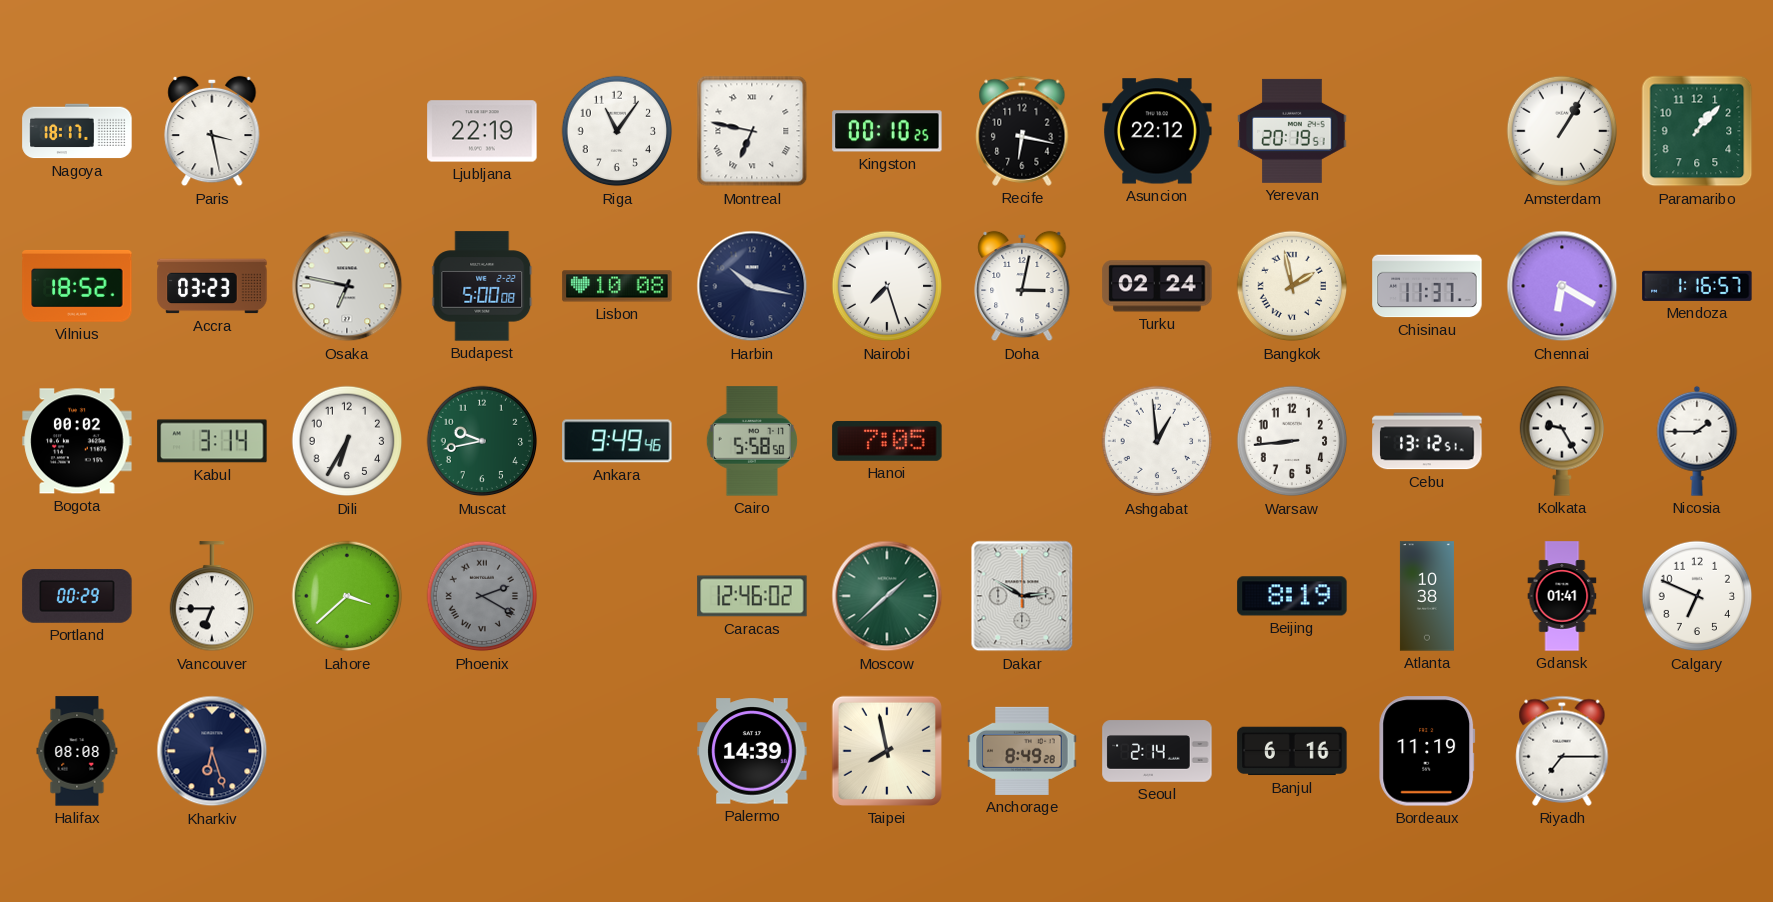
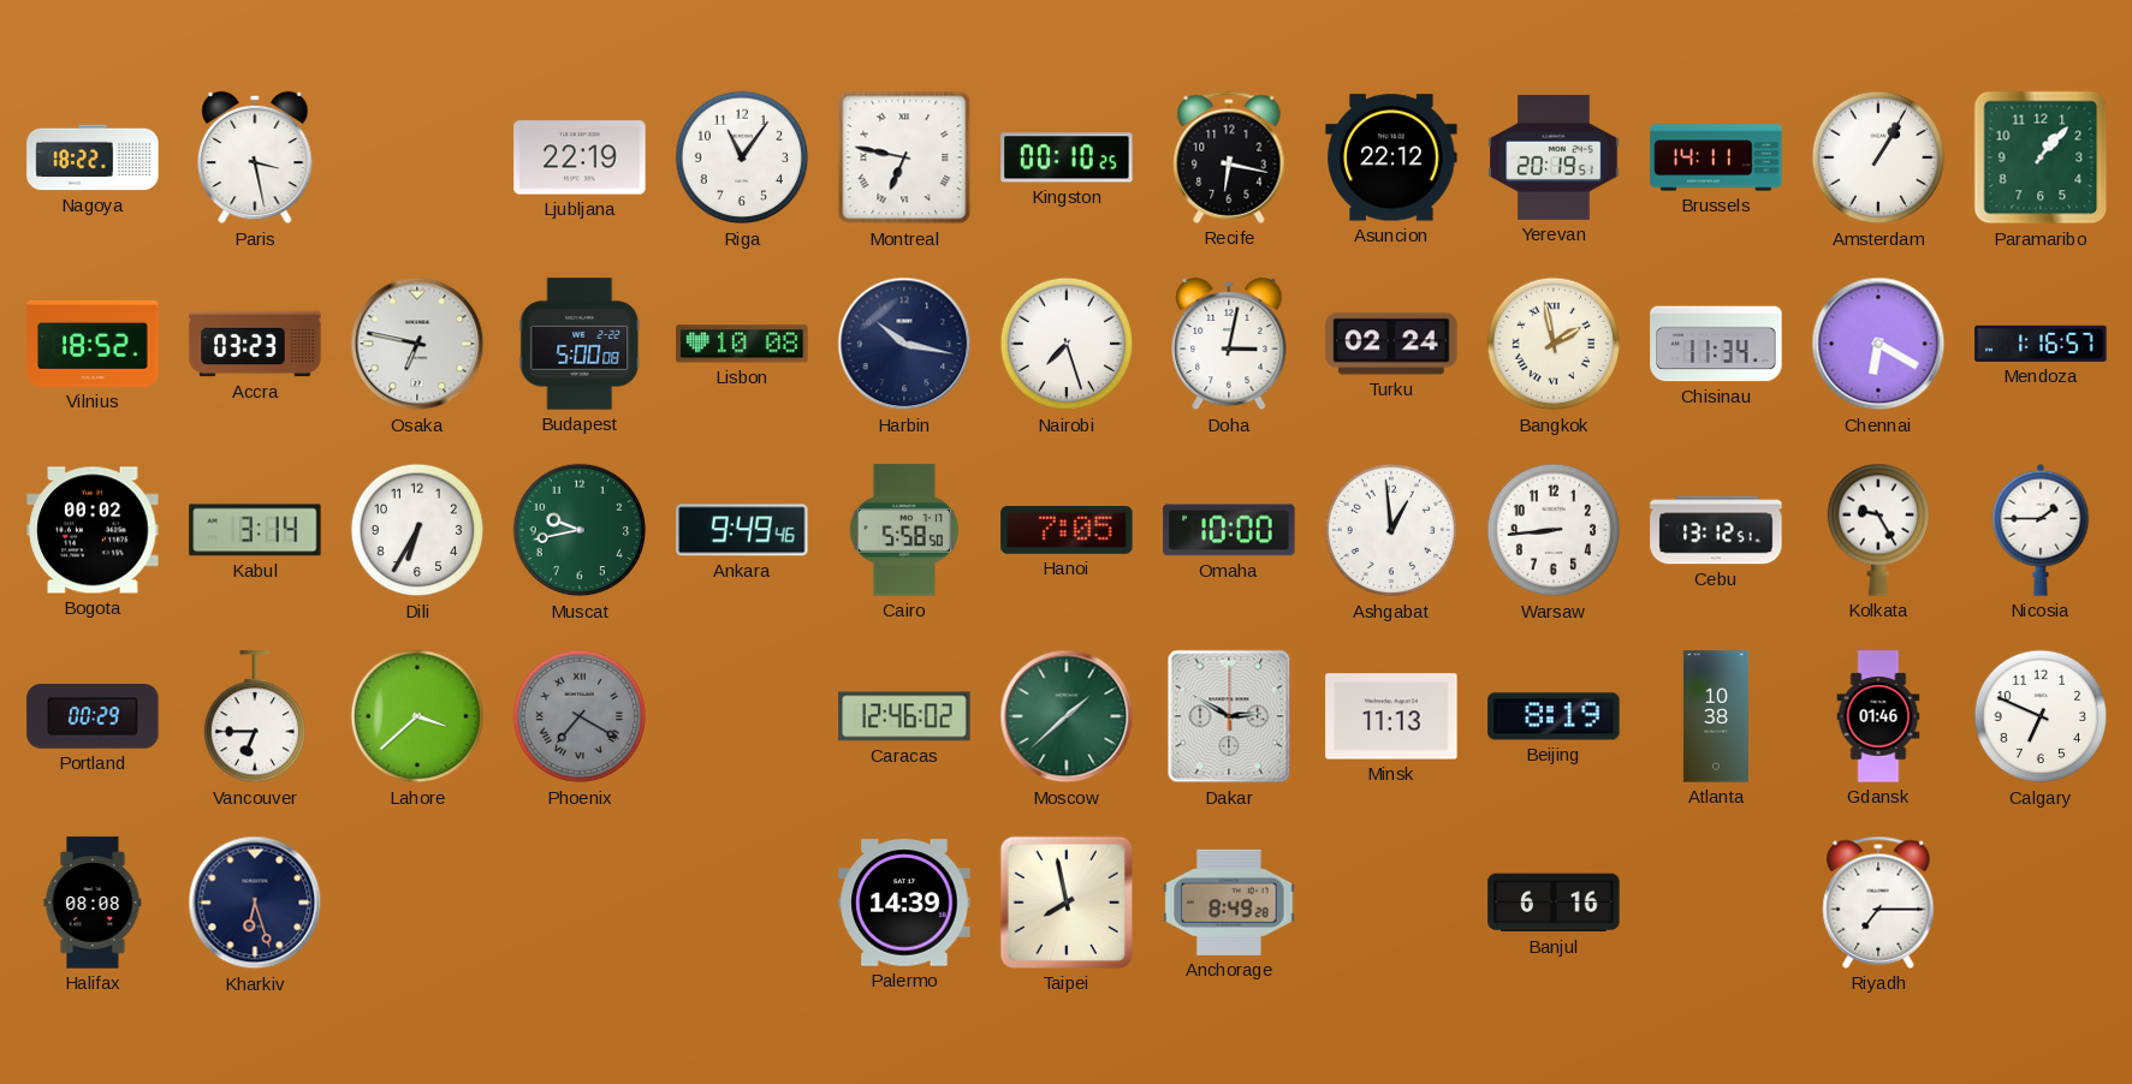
Nagoya: 18:17 -> 18:22
Brussels: none -> 14:11
Chisinau: 11:37 -> 11:34
Omaha: none -> 10:00
Phoenix: 2:20 -> 7:20
Minsk: none -> 11:13
Gdansk: 01:41 -> 01:46
Seoul: 2:14 -> none
Bordeaux: 11:19 -> none
